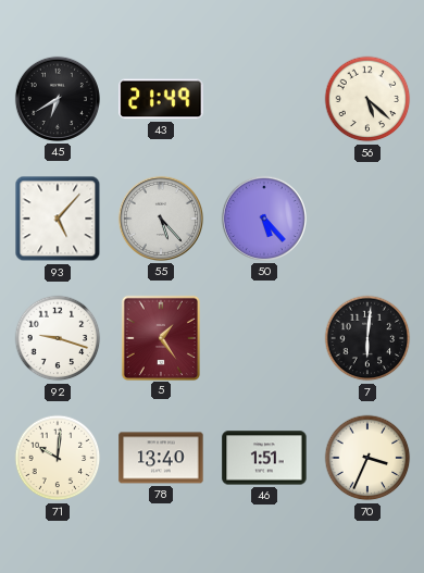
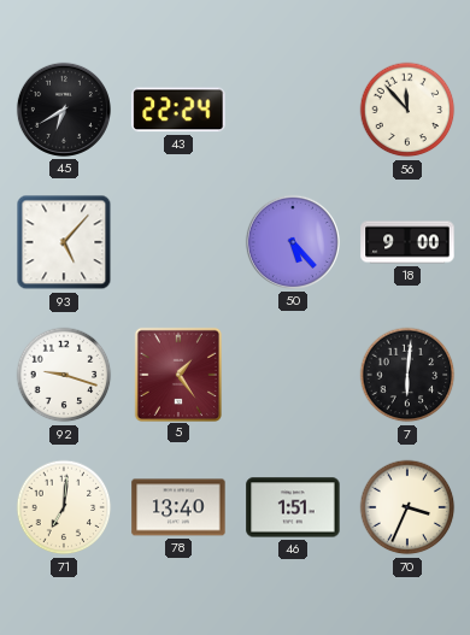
43: 21:49 -> 22:24
56: 5:22 -> 11:53
55: 5:23 -> none
18: none -> 9:00
71: 10:01 -> 7:01
